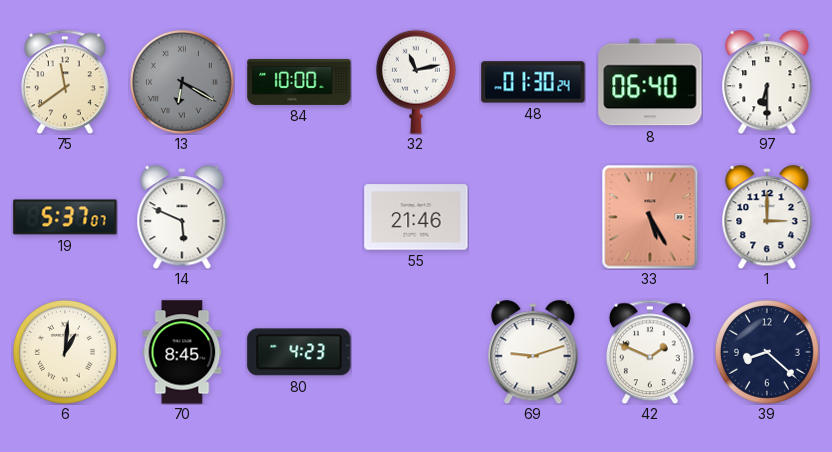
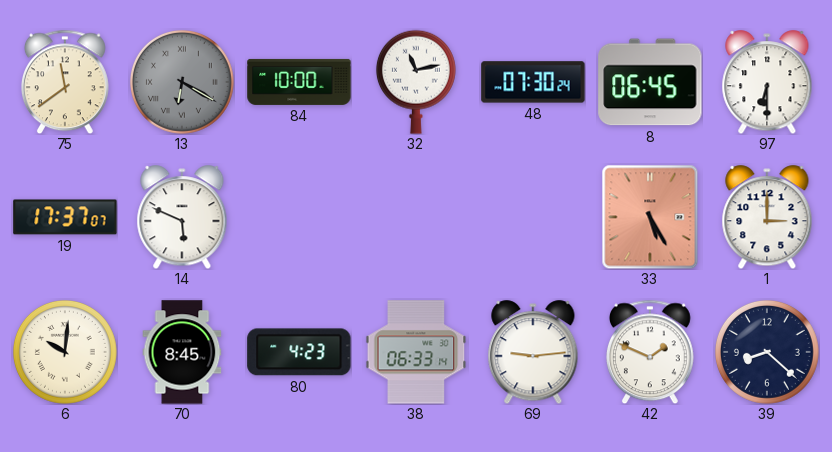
48: 01:30 -> 07:30
8: 06:40 -> 06:45
19: 5:37 -> 17:37
55: 21:46 -> none
6: 1:01 -> 10:01
38: none -> 06:33
69: 9:12 -> 9:14
